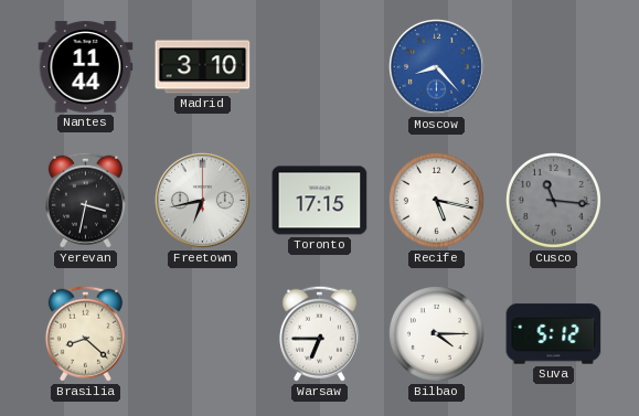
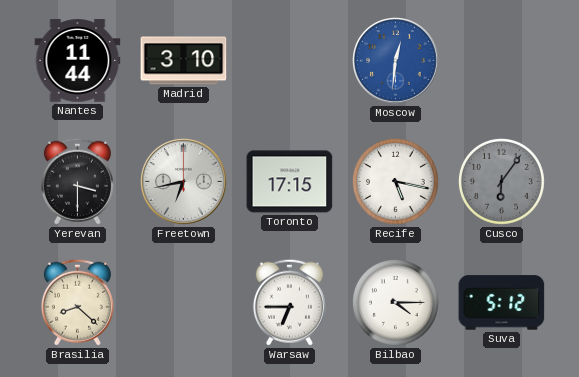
Moscow: 8:23 -> 12:31
Yerevan: 3:32 -> 3:30
Cusco: 11:16 -> 6:06
